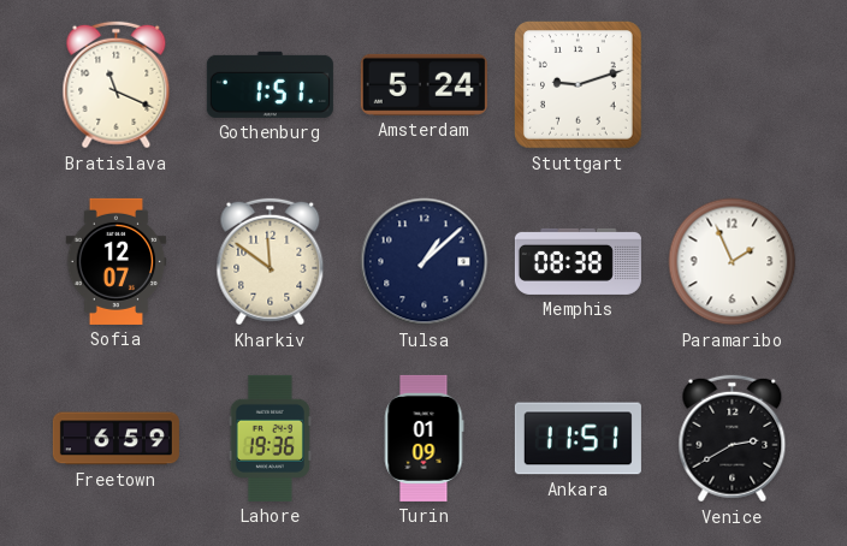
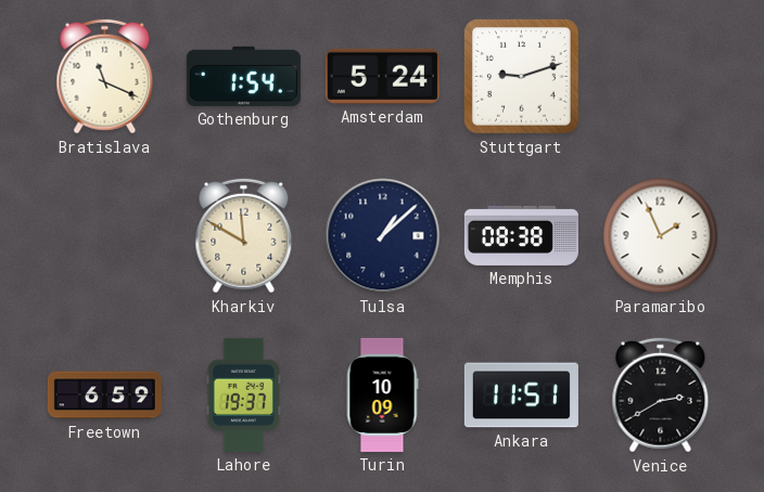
Gothenburg: 1:51 -> 1:54
Sofia: 12:07 -> none
Kharkiv: 11:51 -> 11:50
Lahore: 19:36 -> 19:37
Turin: 01:09 -> 10:09
